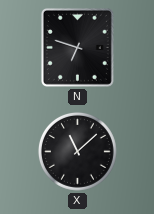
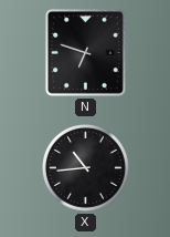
X: 11:08 -> 10:44
